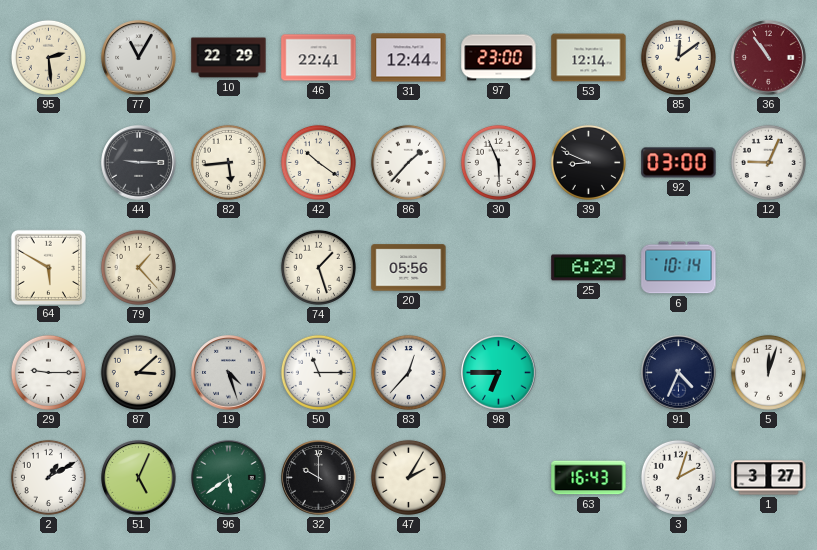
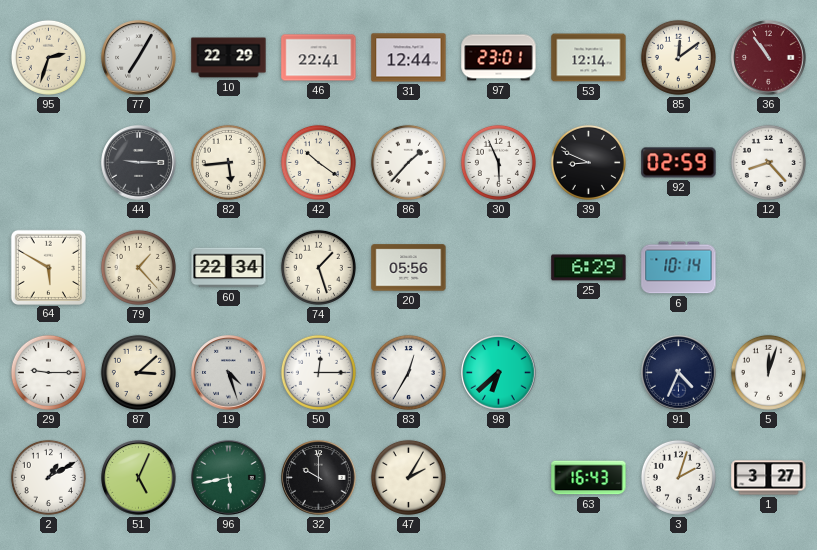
95: 2:29 -> 2:33
77: 11:05 -> 7:05
97: 23:00 -> 23:01
92: 03:00 -> 02:59
12: 9:04 -> 8:23
60: none -> 22:34
50: 11:15 -> 12:15
83: 12:37 -> 12:35
98: 6:45 -> 6:38
96: 5:39 -> 5:43
